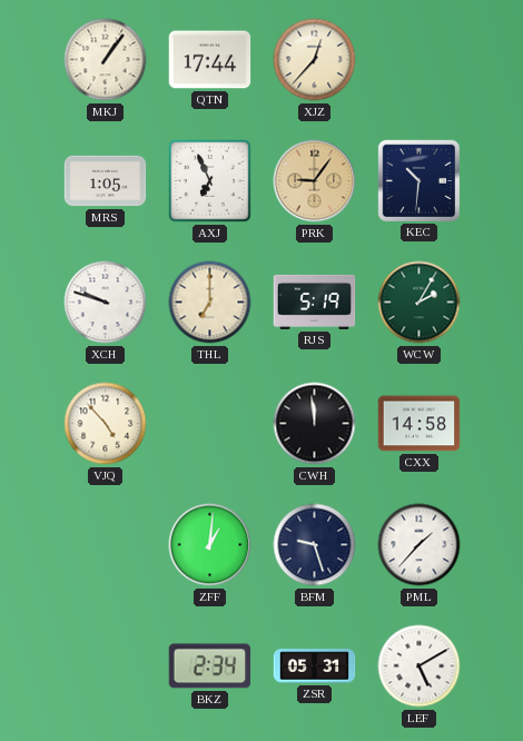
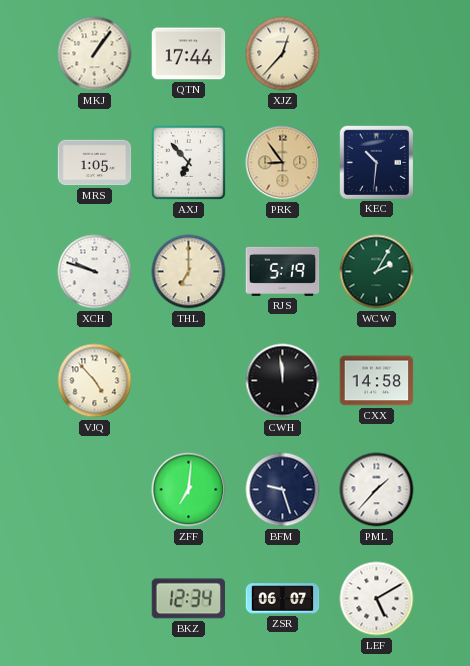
AXJ: 6:56 -> 6:53
PRK: 9:06 -> 8:54
ZFF: 1:01 -> 7:01
BKZ: 2:34 -> 12:34
ZSR: 05:31 -> 06:07
